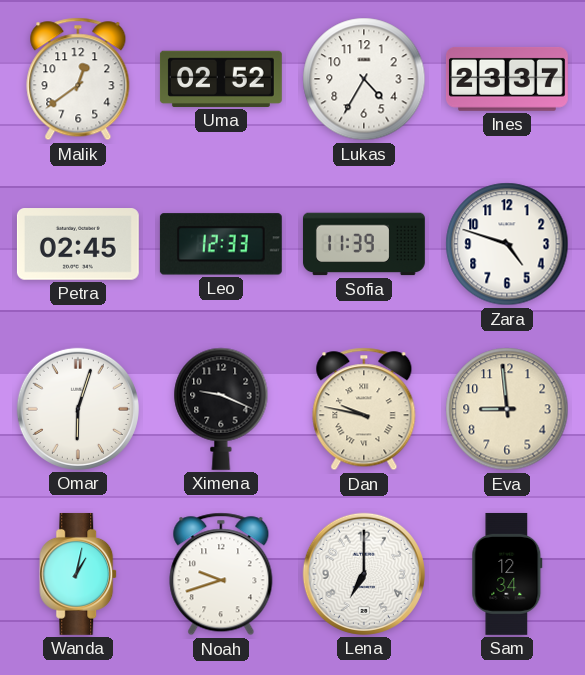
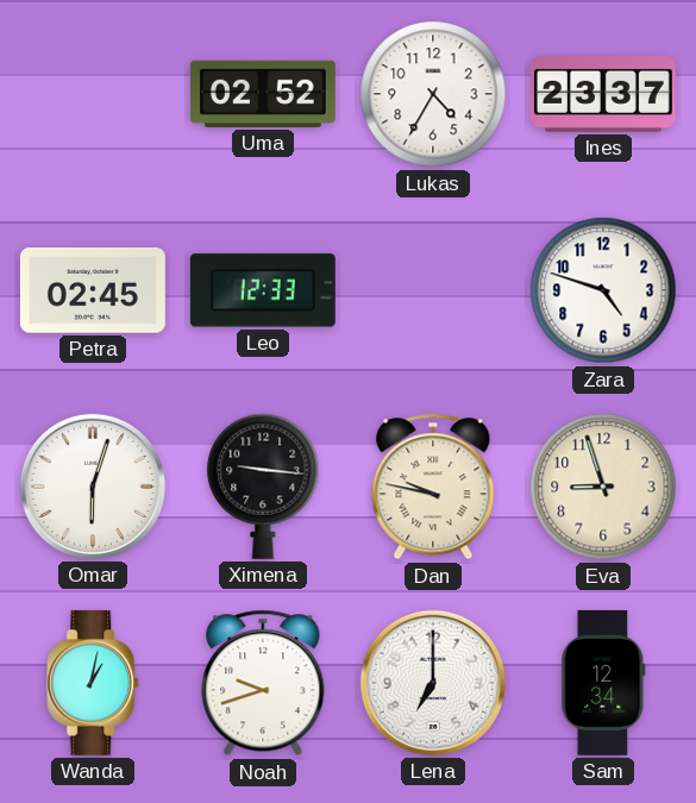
Malik: 12:39 -> none
Sofia: 11:39 -> none
Ximena: 9:19 -> 9:16
Eva: 8:59 -> 8:57
